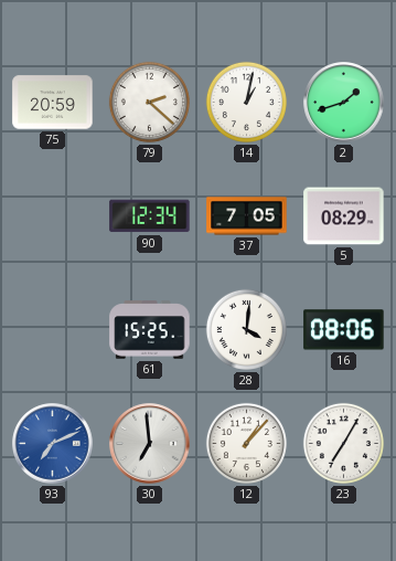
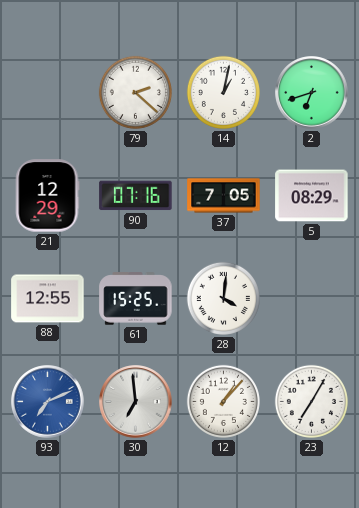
75: 20:59 -> none
2: 1:42 -> 6:42
21: none -> 12:29
90: 12:34 -> 07:16
88: none -> 12:55
16: 08:06 -> none
